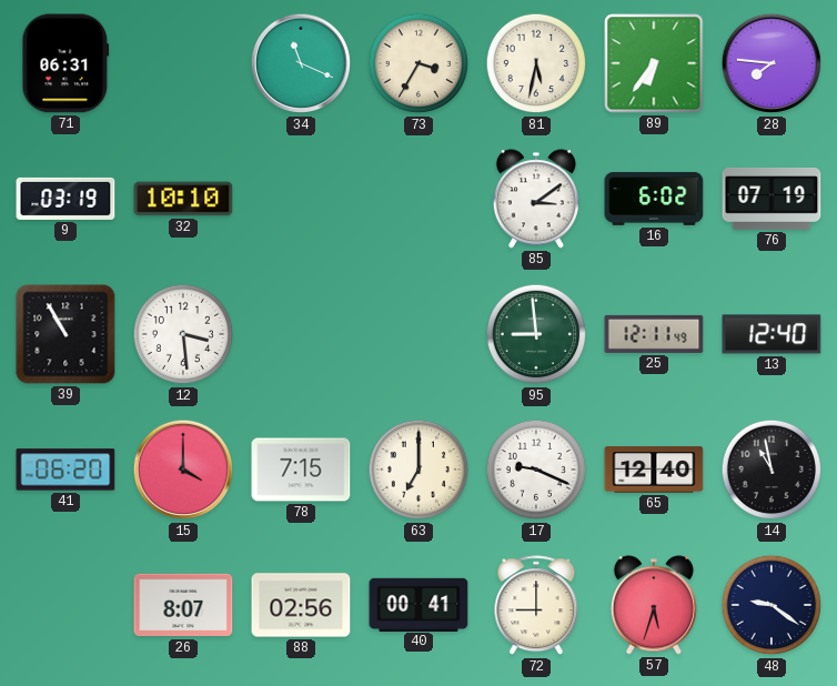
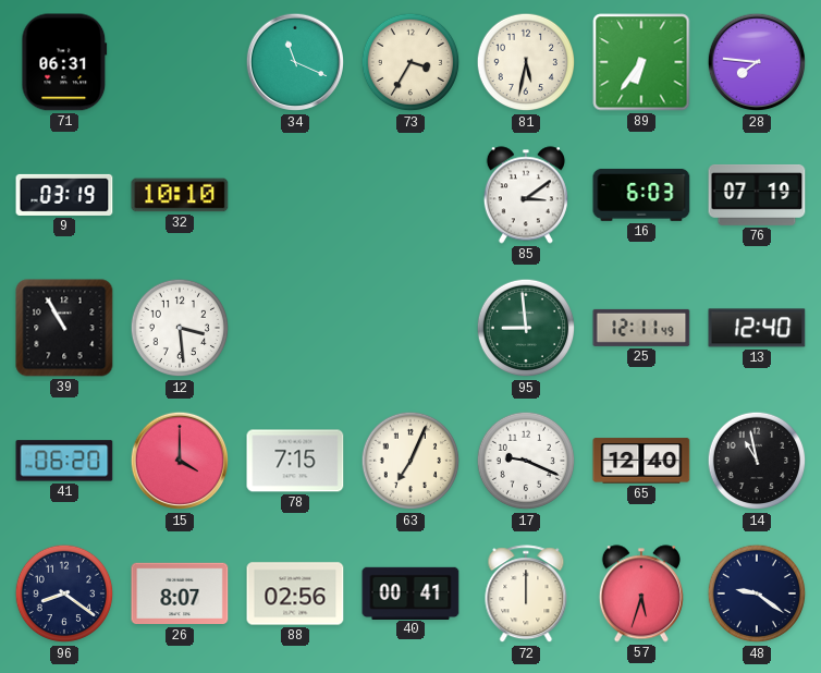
16: 6:02 -> 6:03
63: 7:00 -> 7:04
96: none -> 8:21
72: 9:00 -> 12:00
